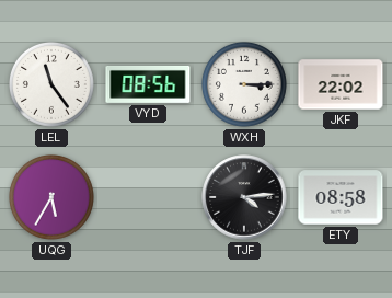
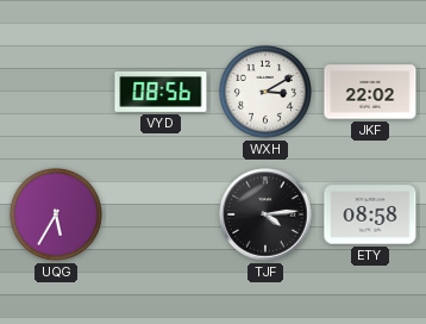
LEL: 11:24 -> none
WXH: 3:15 -> 3:10
